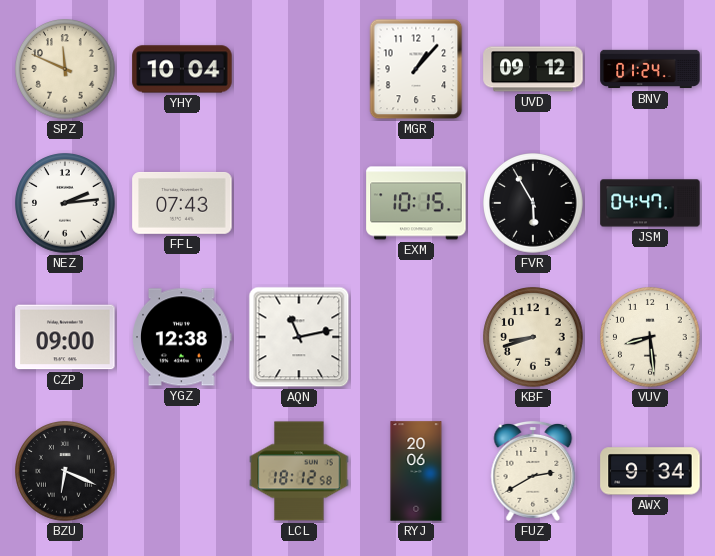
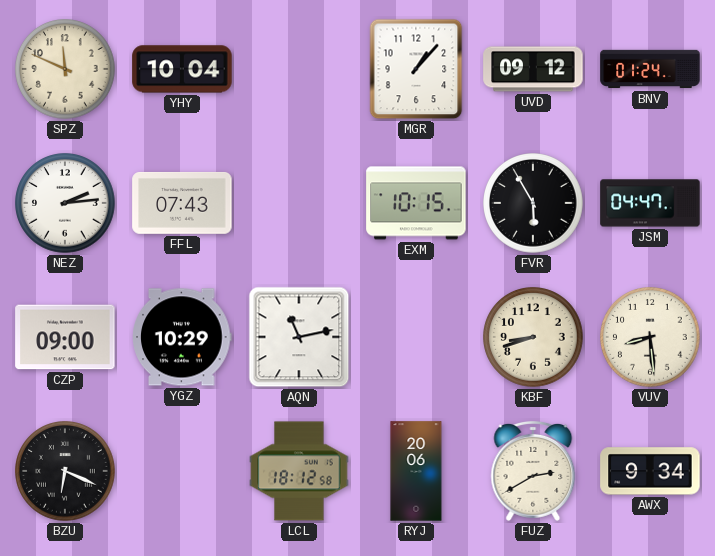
YGZ: 12:38 -> 10:29
